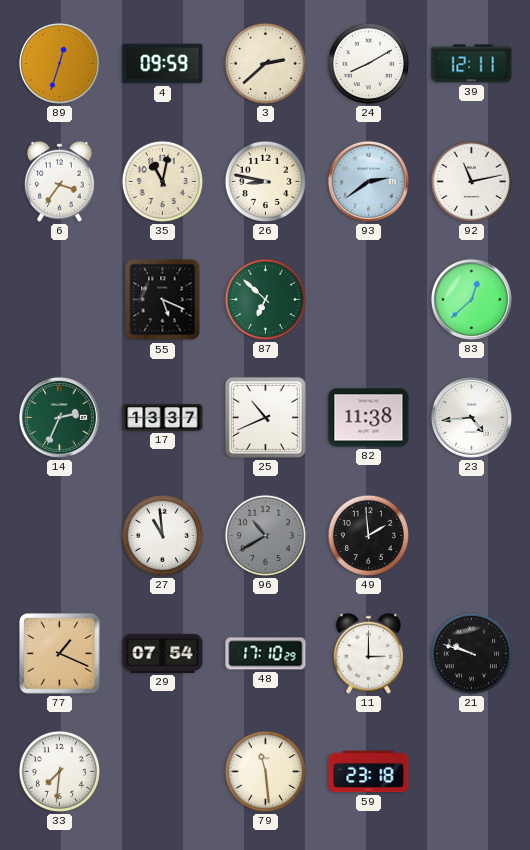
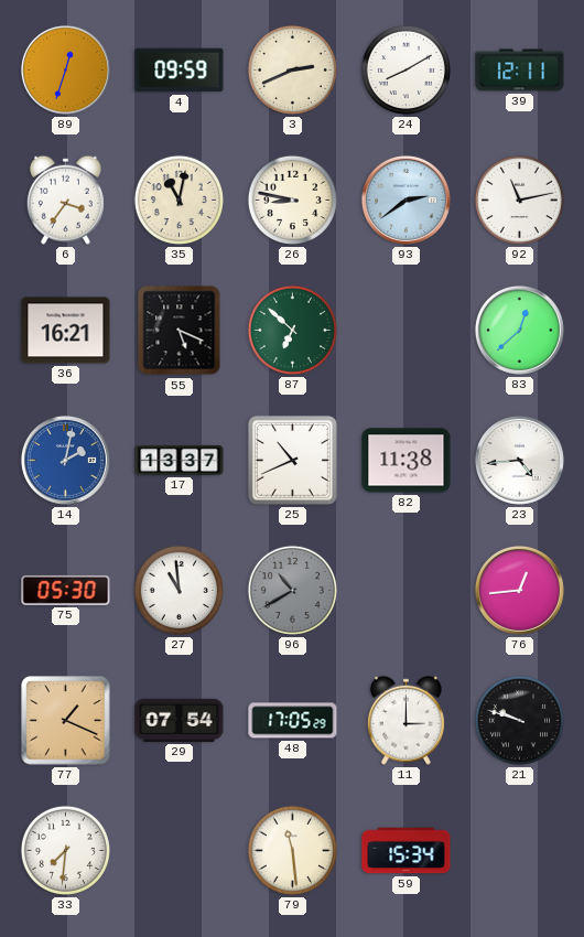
3: 2:38 -> 2:41
36: none -> 16:21
14: 2:34 -> 2:02
14 dial: green -> blue
75: none -> 05:30
49: 1:59 -> none
76: none -> 12:44
48: 17:10 -> 17:05
59: 23:18 -> 15:34
